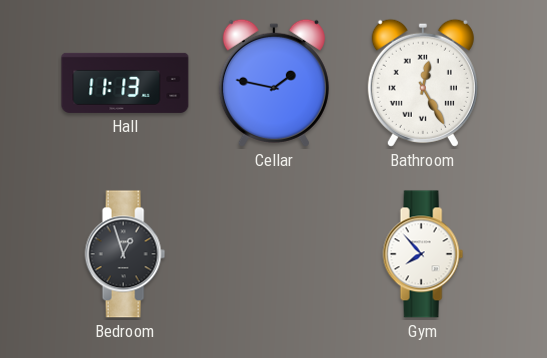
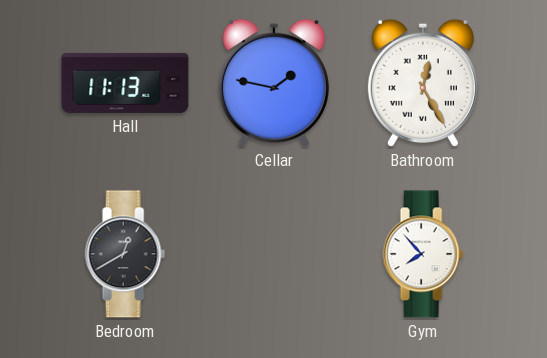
Bedroom: 12:57 -> 12:40
